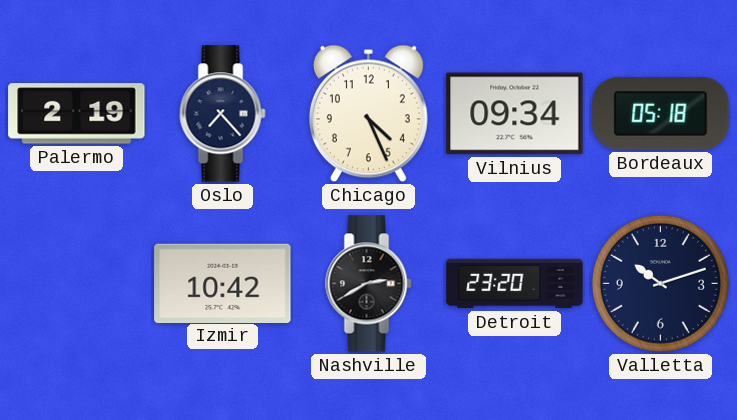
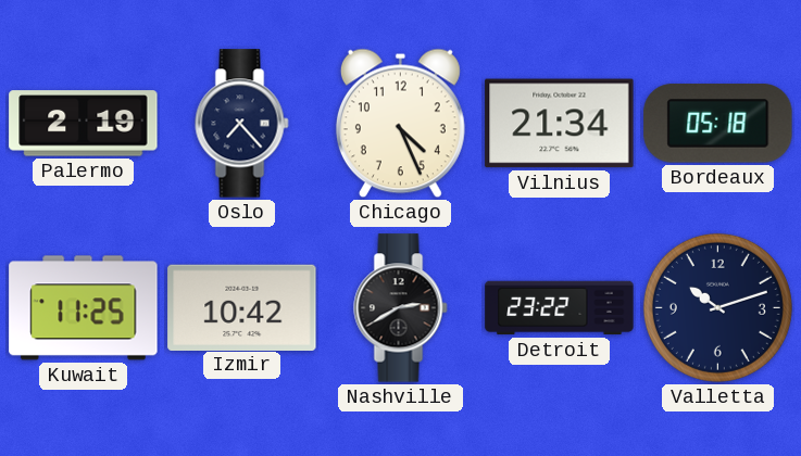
Vilnius: 09:34 -> 21:34
Kuwait: none -> 11:25
Detroit: 23:20 -> 23:22
